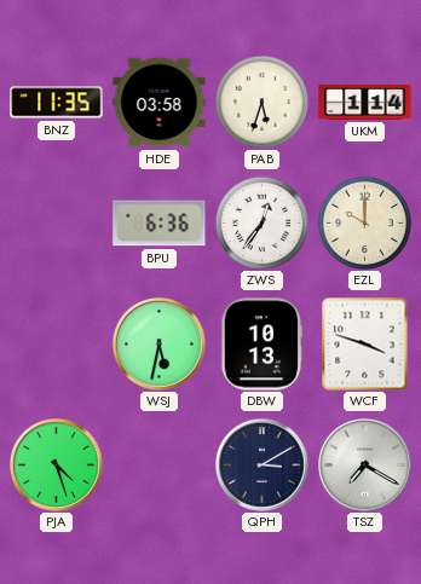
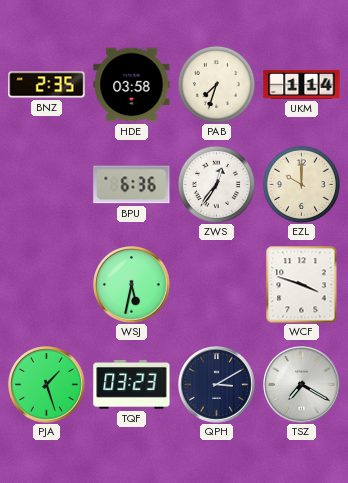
BNZ: 11:35 -> 2:35
PAB: 5:33 -> 7:33
DBW: 10:13 -> none
PJA: 4:27 -> 1:27
TQF: none -> 03:23
